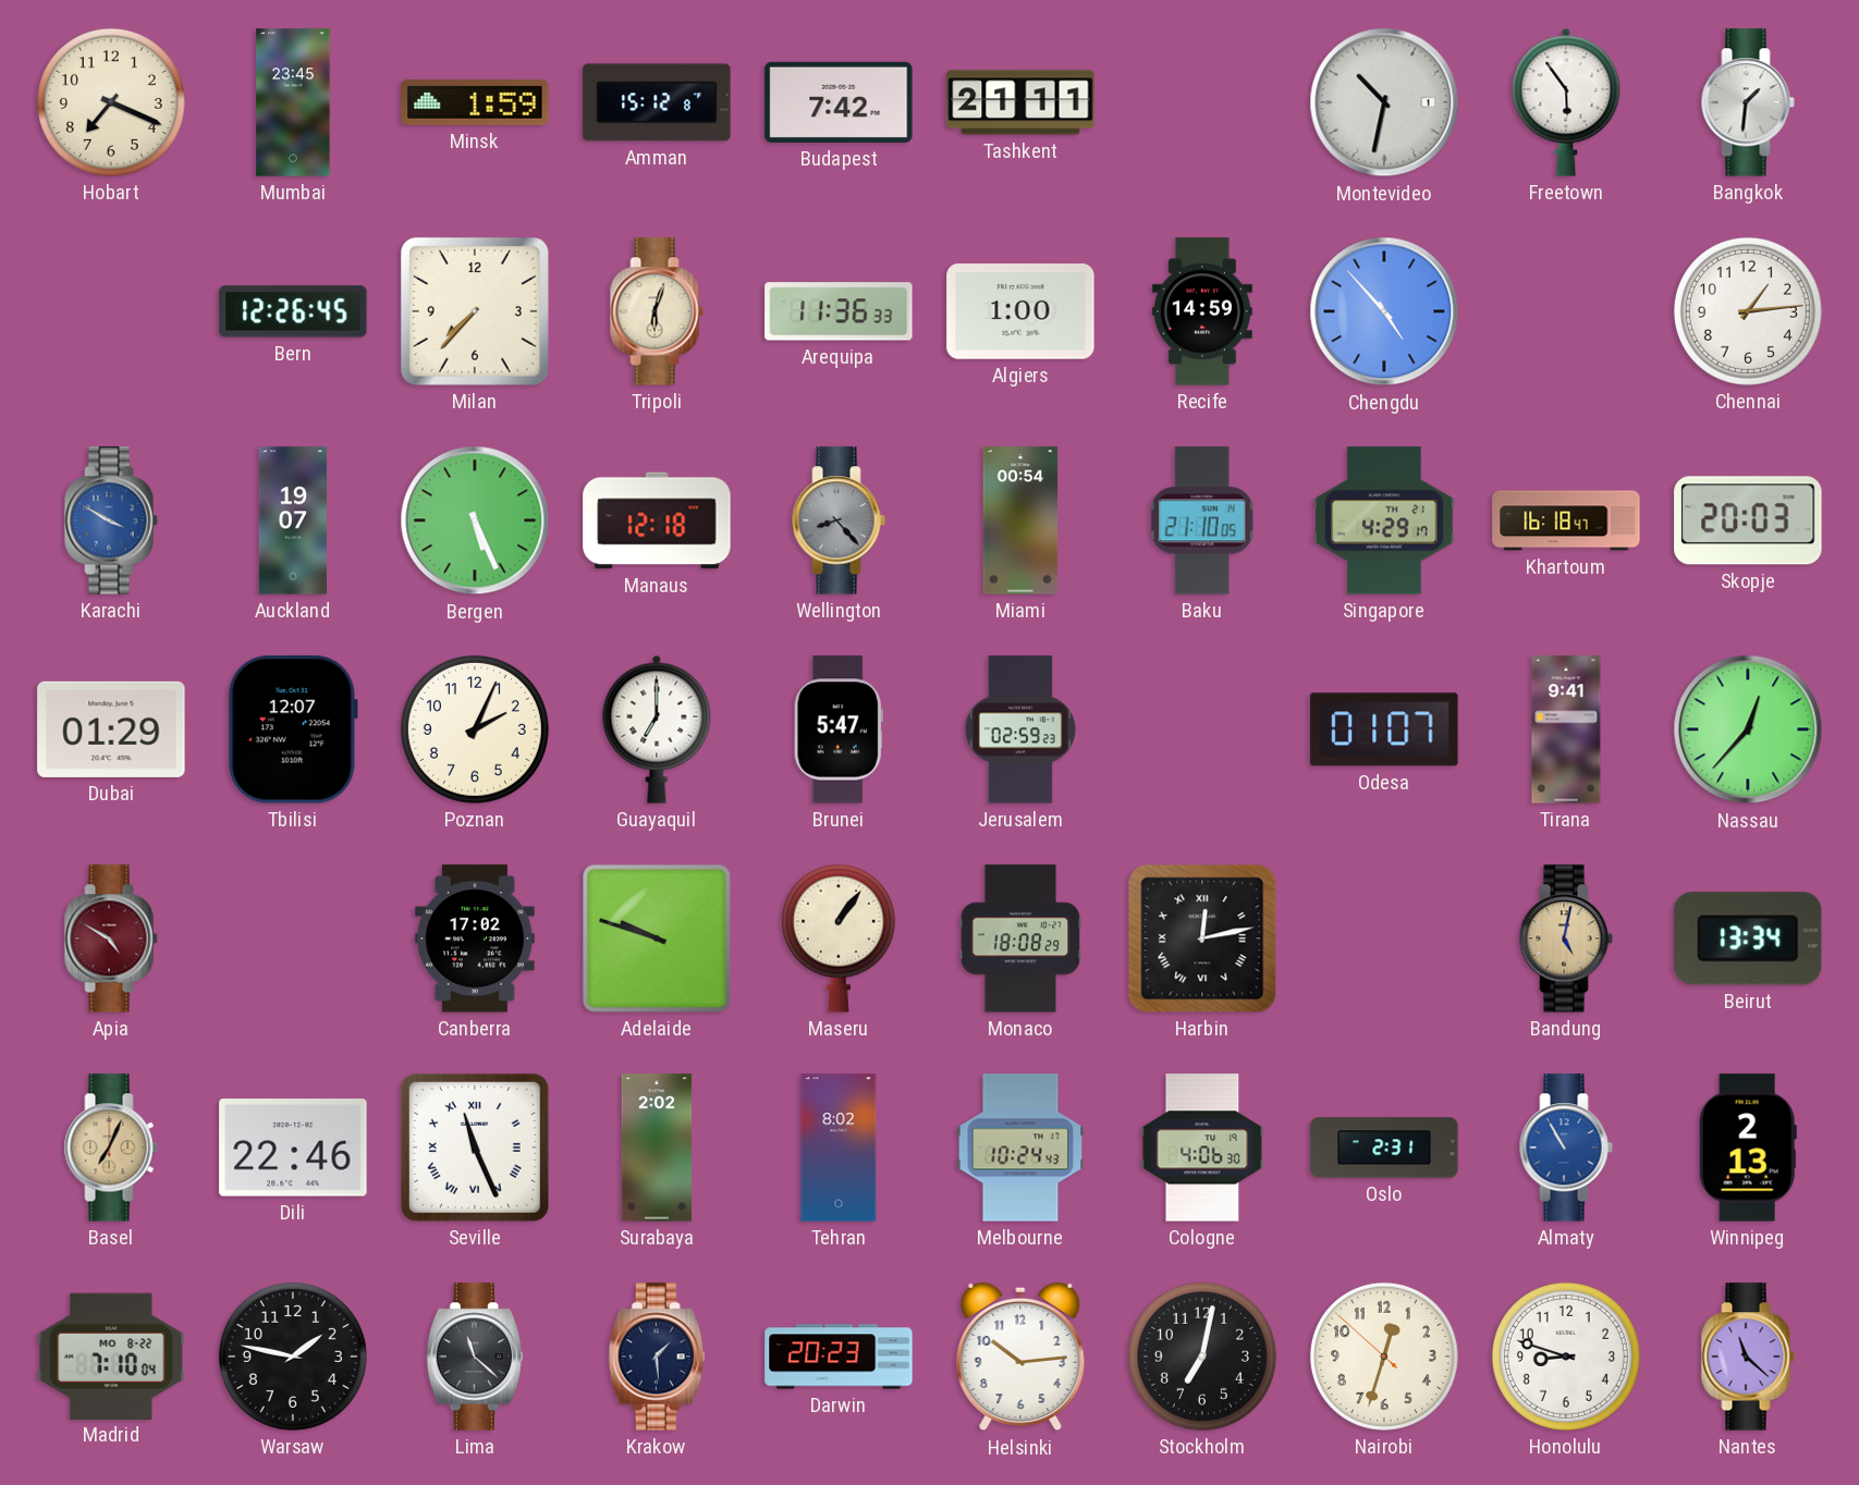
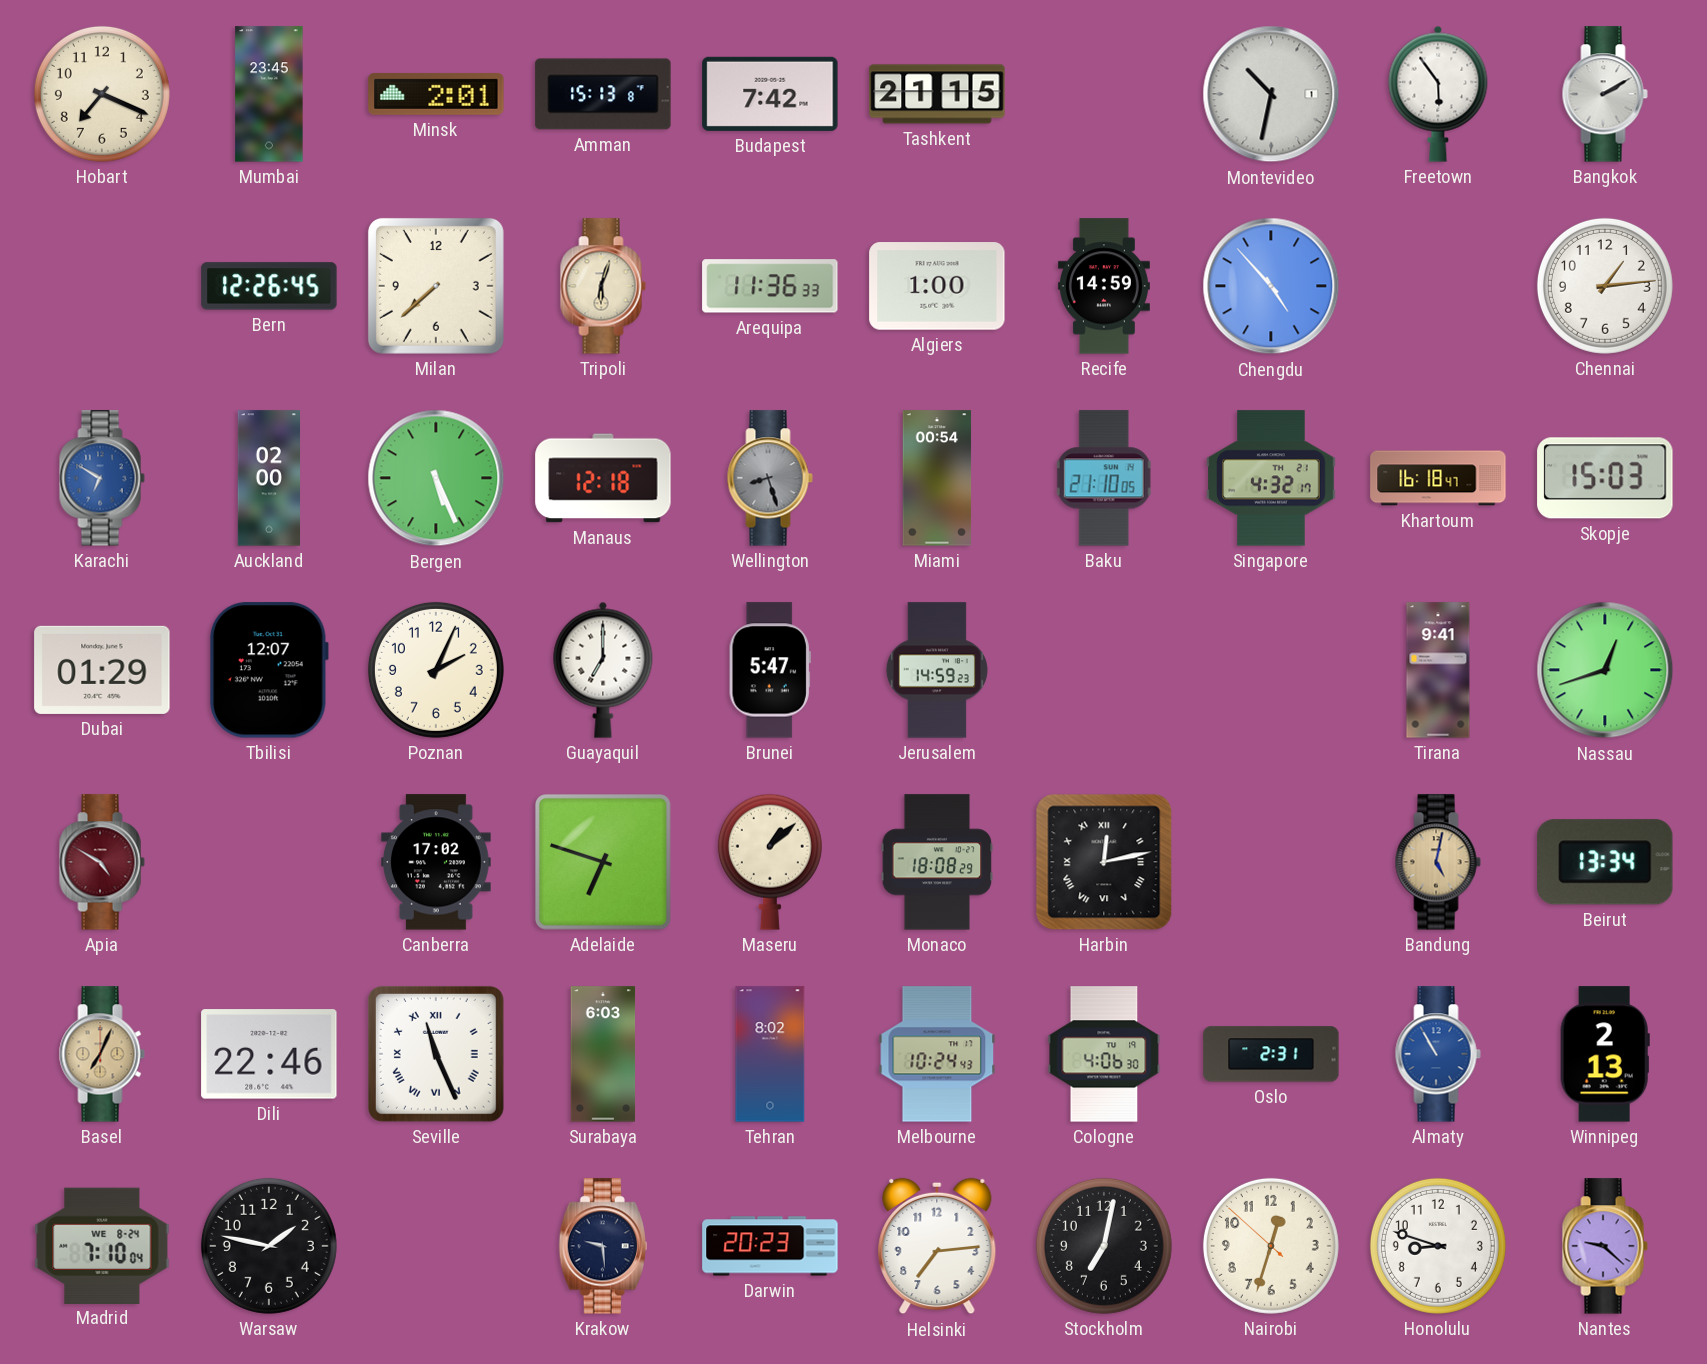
Minsk: 1:59 -> 2:01
Amman: 15:12 -> 15:13
Tashkent: 21:11 -> 21:15
Bangkok: 1:31 -> 2:10
Milan: 7:37 -> 7:38
Karachi: 3:50 -> 6:50
Auckland: 19:07 -> 02:00
Wellington: 8:23 -> 8:27
Singapore: 4:29 -> 4:32
Skopje: 20:03 -> 15:03
Jerusalem: 02:59 -> 14:59
Odesa: 01:07 -> none
Nassau: 12:37 -> 12:42
Adelaide: 9:48 -> 6:48
Maseru: 1:06 -> 1:08
Surabaya: 2:02 -> 6:03
Madrid date: MO 8-22 -> WE 8-24
Lima: 11:22 -> none
Krakow: 1:29 -> 9:29
Helsinki: 10:14 -> 7:14
Nantes: 11:22 -> 9:22
